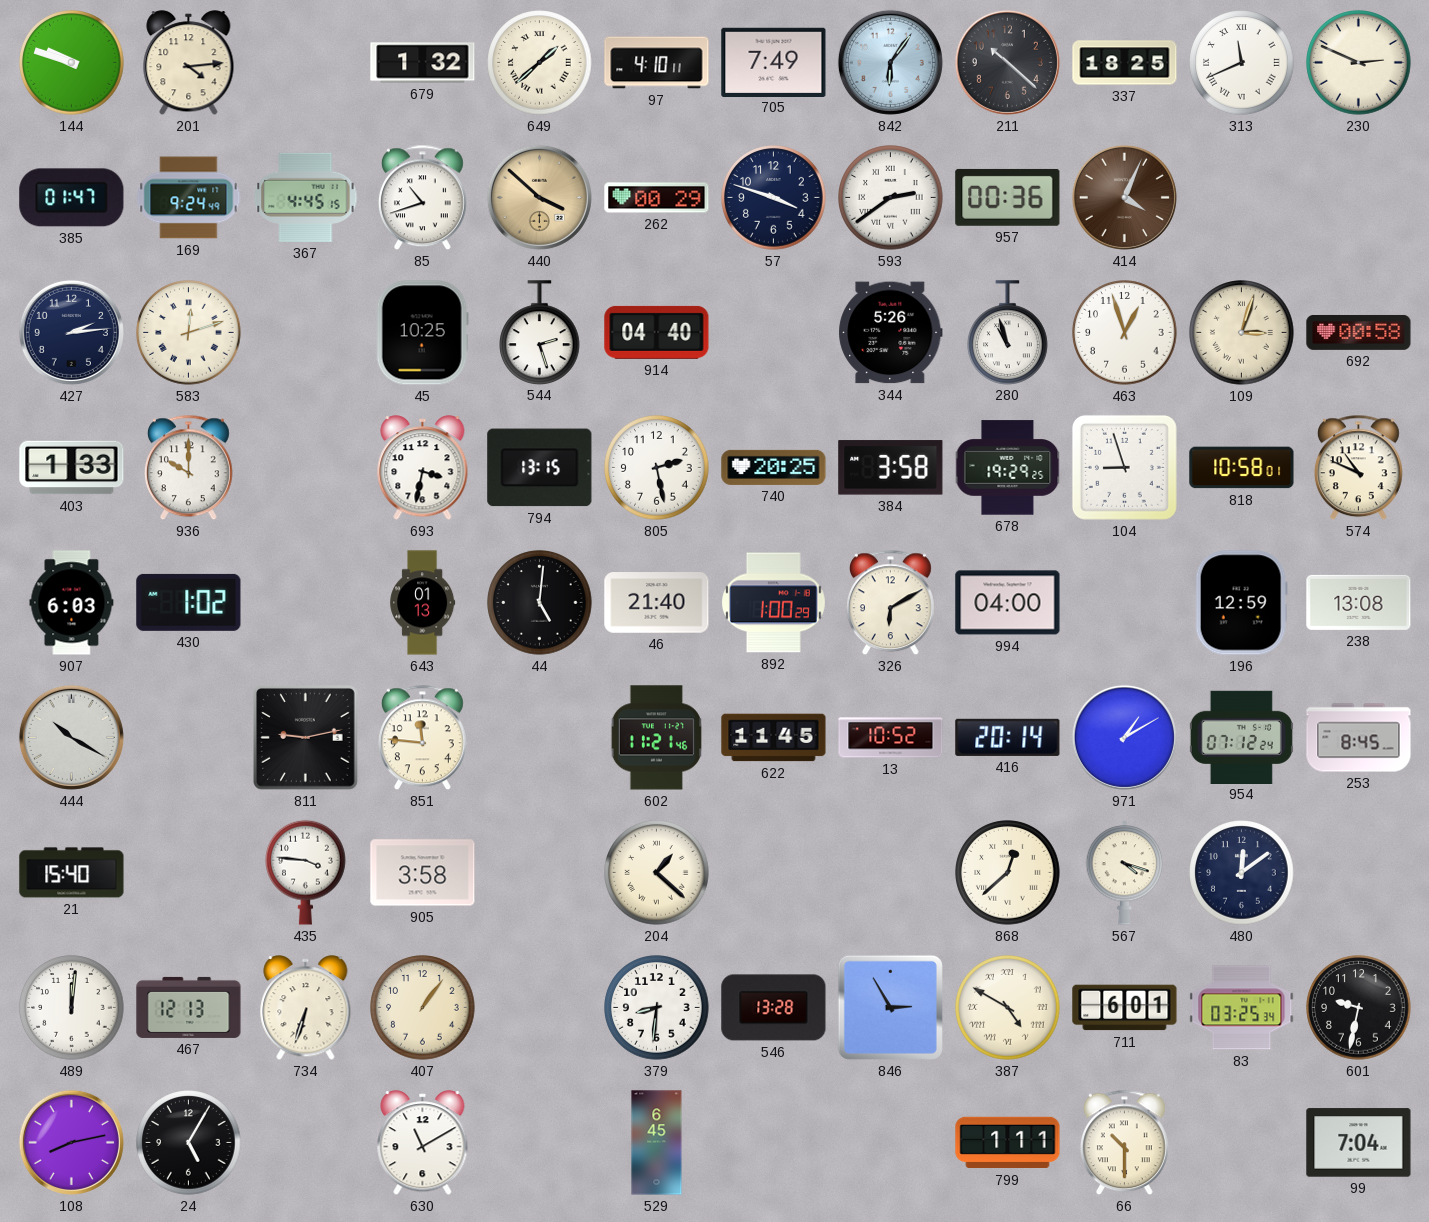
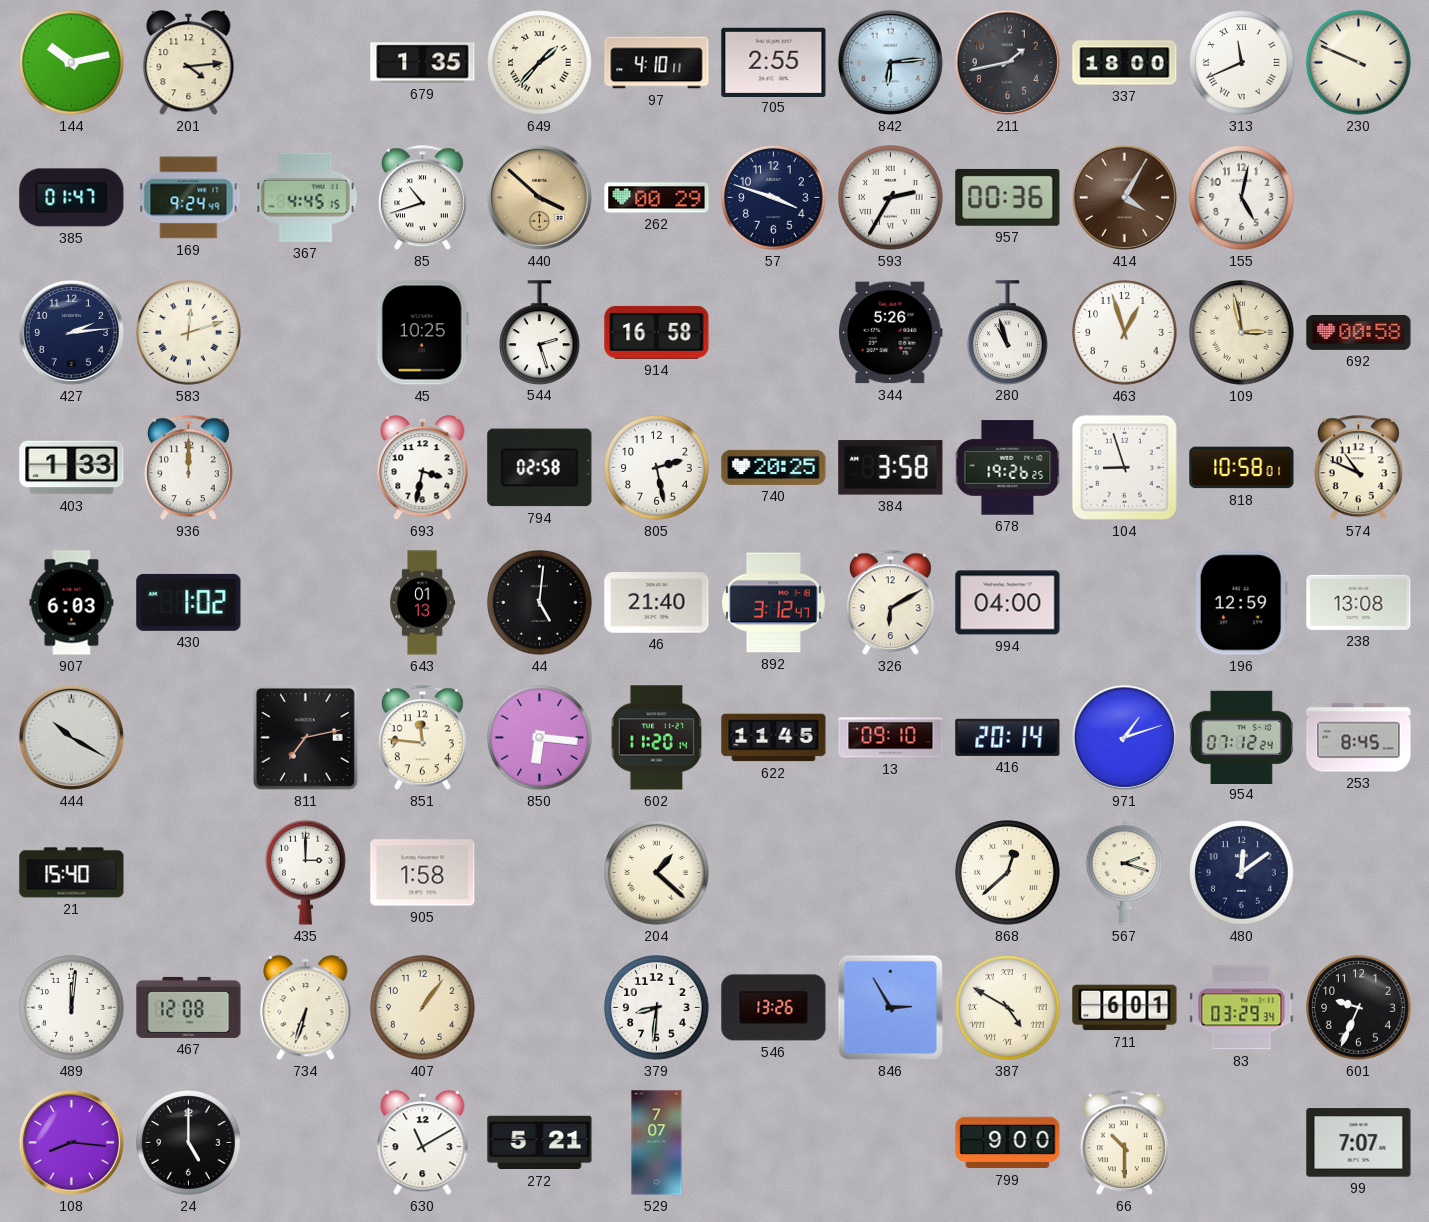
144: 9:48 -> 10:13
679: 1:32 -> 1:35
649: 1:38 -> 1:37
705: 7:49 -> 2:55
842: 6:06 -> 6:14
211: 10:22 -> 1:43
337: 18:25 -> 18:00
230: 2:49 -> 9:49
593: 2:39 -> 2:35
414: 4:04 -> 4:05
155: none -> 5:02
914: 04:40 -> 16:58
109: 3:03 -> 2:58
936: 10:00 -> 12:00
794: 13:15 -> 02:58
678: 19:29 -> 19:26
892: 1:00 -> 3:12
811: 9:13 -> 7:13
850: none -> 6:16
602: 11:21 -> 11:20
13: 10:52 -> 09:10
971: 1:10 -> 1:12
435: 3:46 -> 3:00
905: 3:58 -> 1:58
567: 4:18 -> 2:18
467: 12:13 -> 12:08
546: 13:28 -> 13:26
83: 03:25 -> 03:29
601: 9:32 -> 9:34
108: 8:13 -> 8:16
24: 5:05 -> 5:00
272: none -> 5:21
529: 6:45 -> 7:07
799: 1:11 -> 9:00
99: 7:04 -> 7:07
